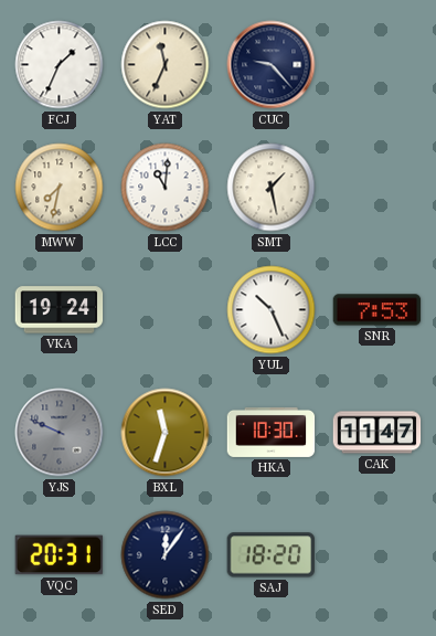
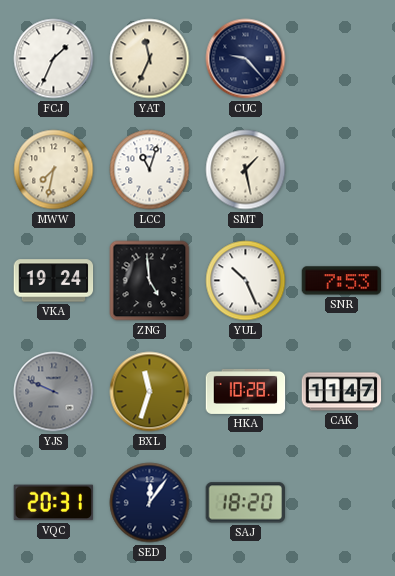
LCC: 11:01 -> 11:03
ZNG: none -> 4:59
HKA: 10:30 -> 10:28
